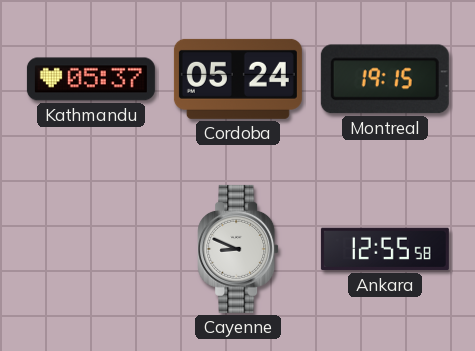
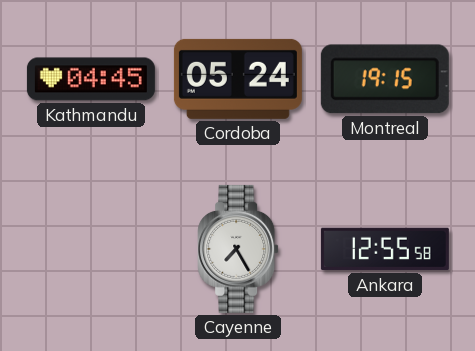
Kathmandu: 05:37 -> 04:45
Cayenne: 8:49 -> 7:25
